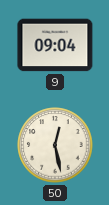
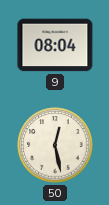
9: 09:04 -> 08:04
